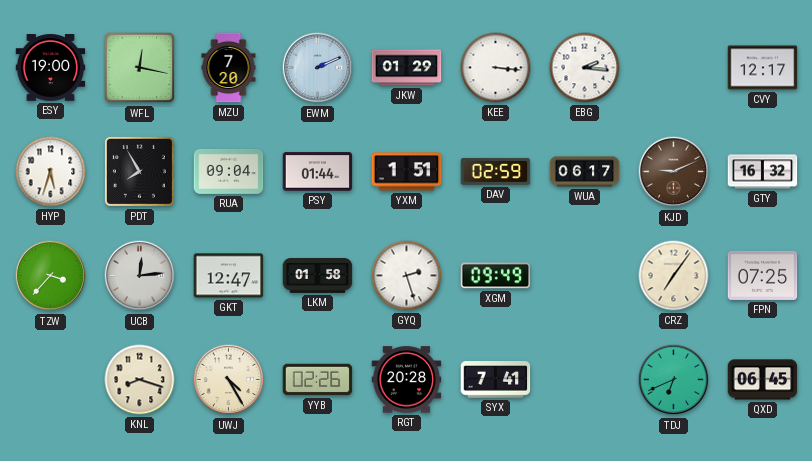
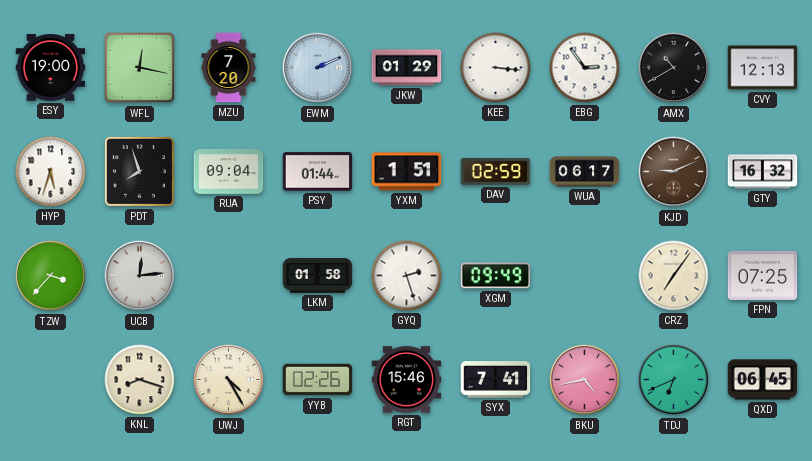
EBG: 2:16 -> 2:54
AMX: none -> 10:40
CVY: 12:17 -> 12:13
PDT: 7:55 -> 7:57
GKT: 12:47 -> none
RGT: 20:28 -> 15:46
BKU: none -> 4:43
